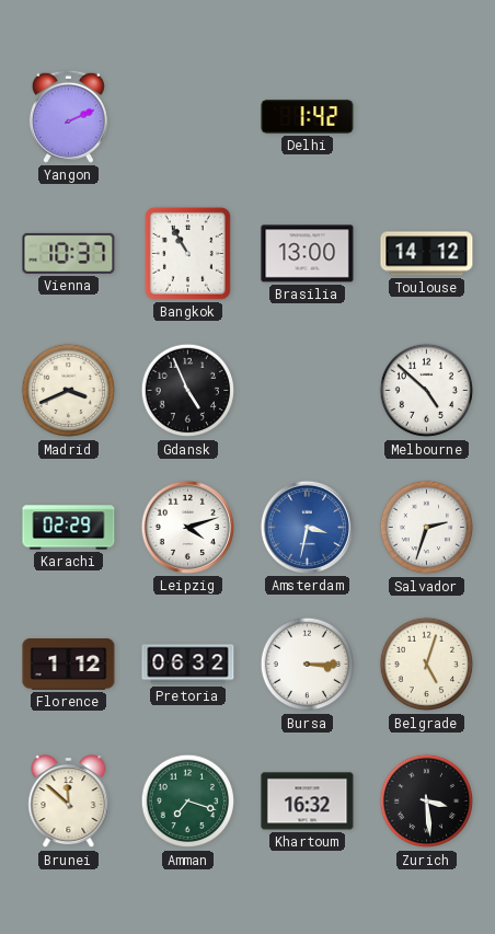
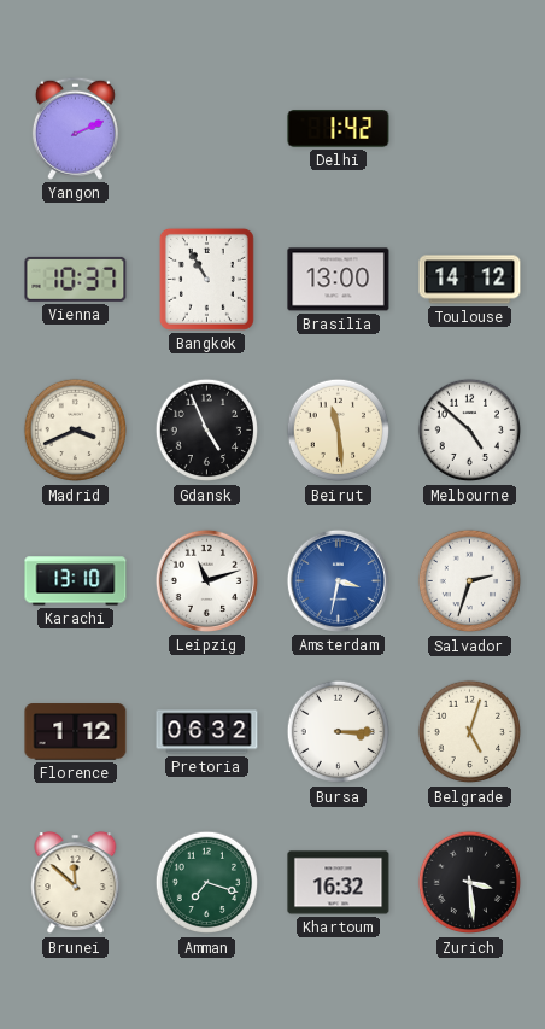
Beirut: none -> 11:29
Karachi: 02:29 -> 13:10
Leipzig: 4:12 -> 11:12
